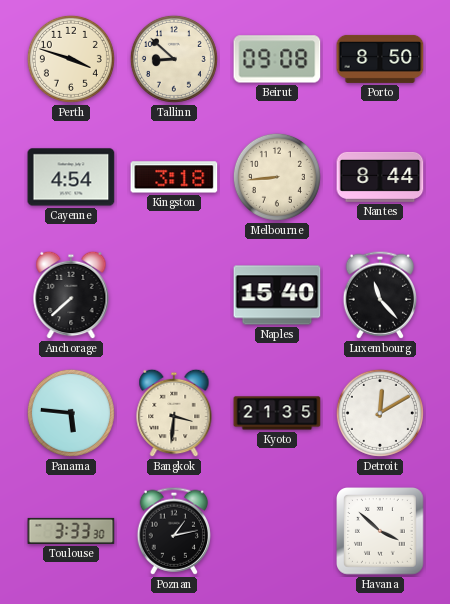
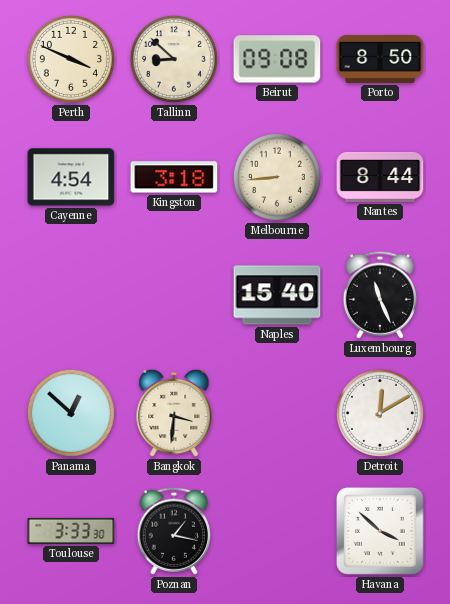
Perth: 3:48 -> 3:49
Anchorage: 7:38 -> none
Luxembourg: 11:23 -> 11:26
Panama: 5:46 -> 12:52
Kyoto: 21:35 -> none
Poznan: 1:13 -> 1:17
